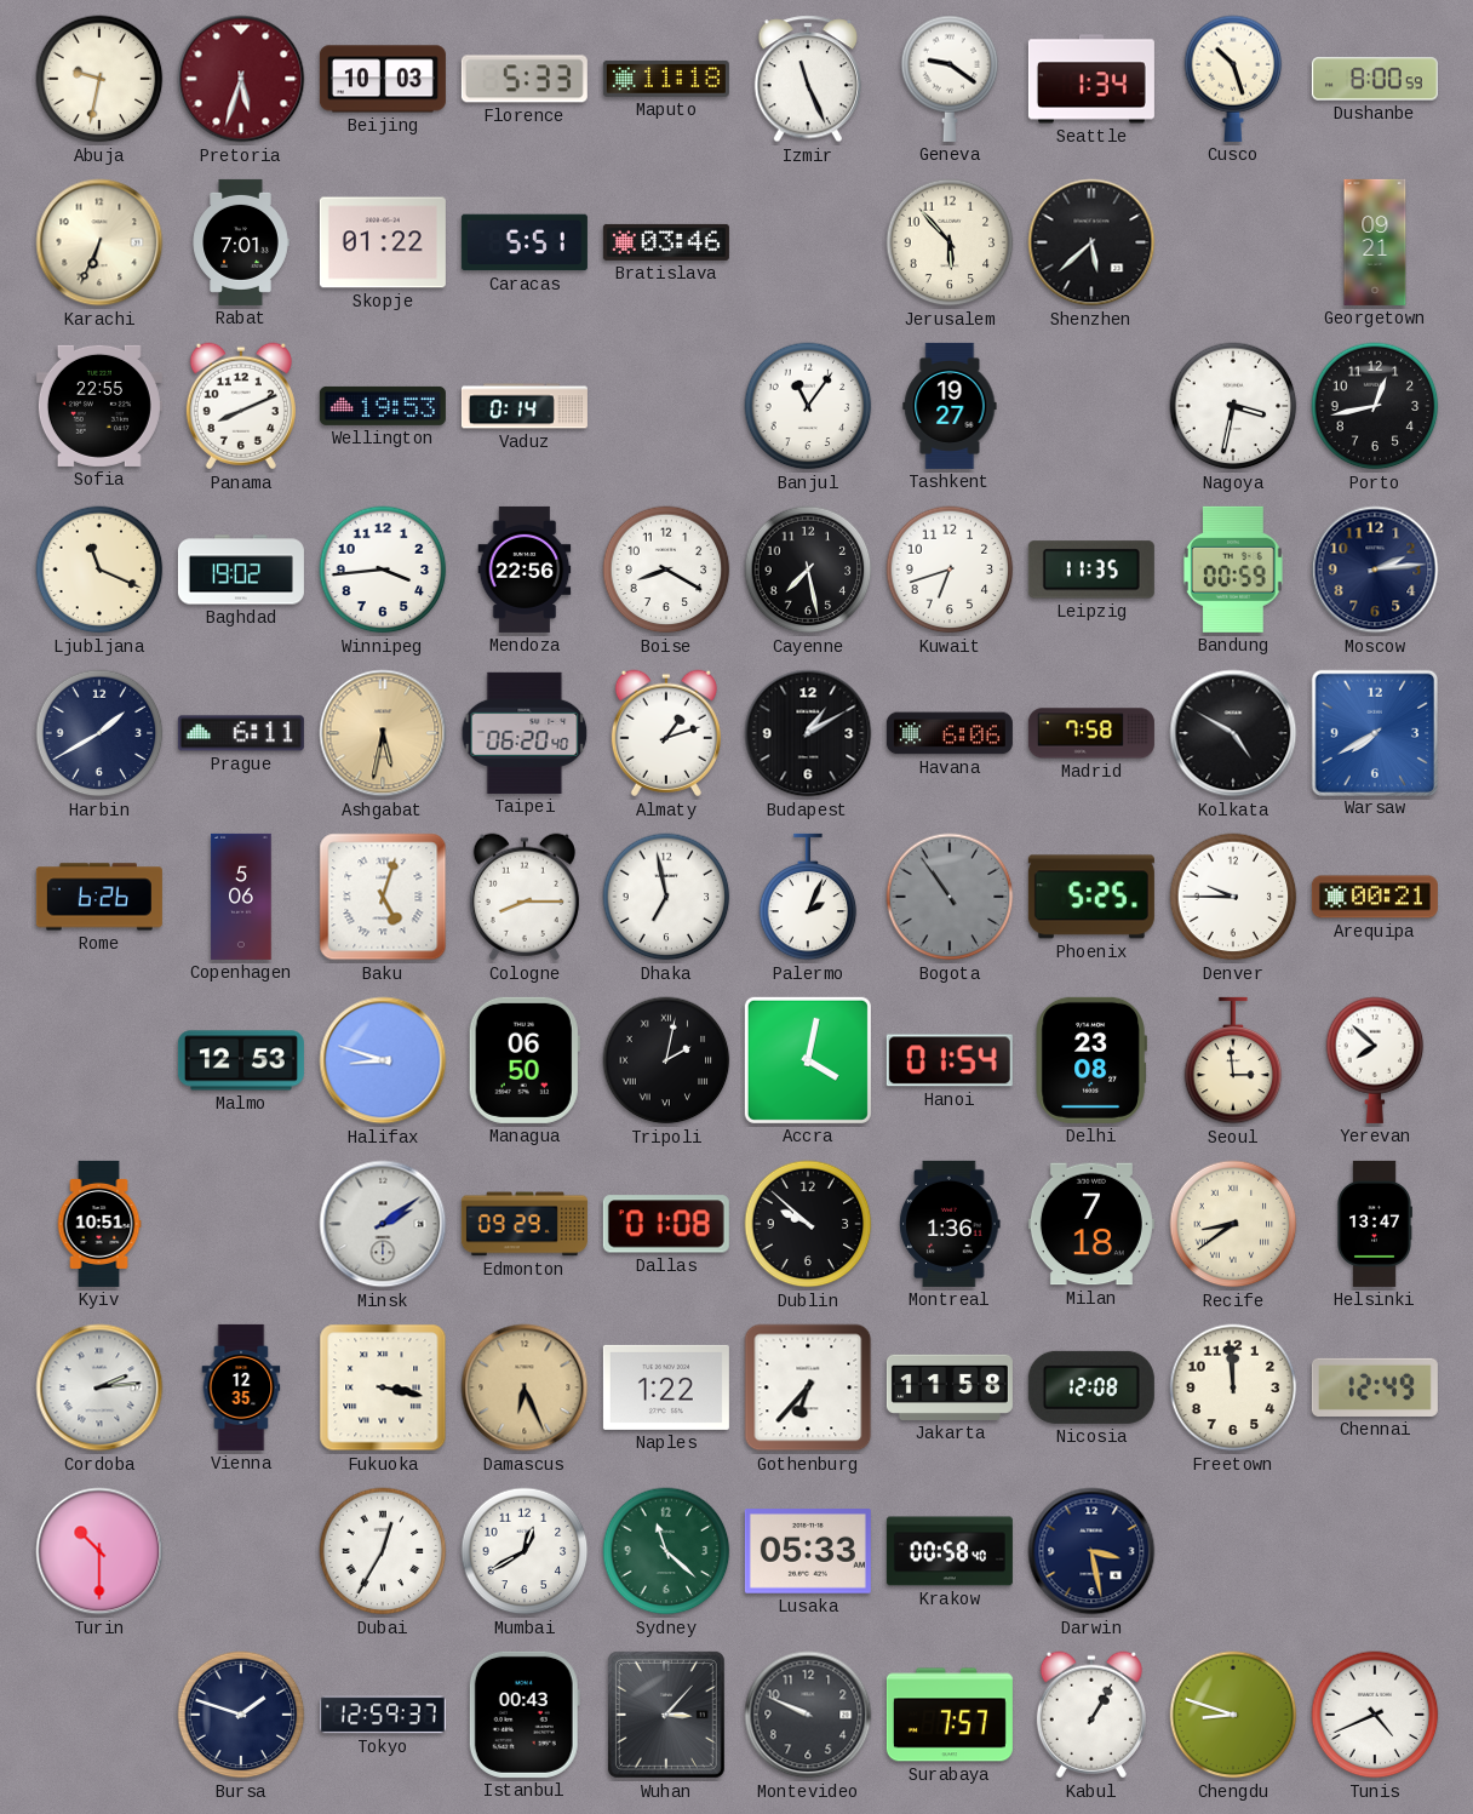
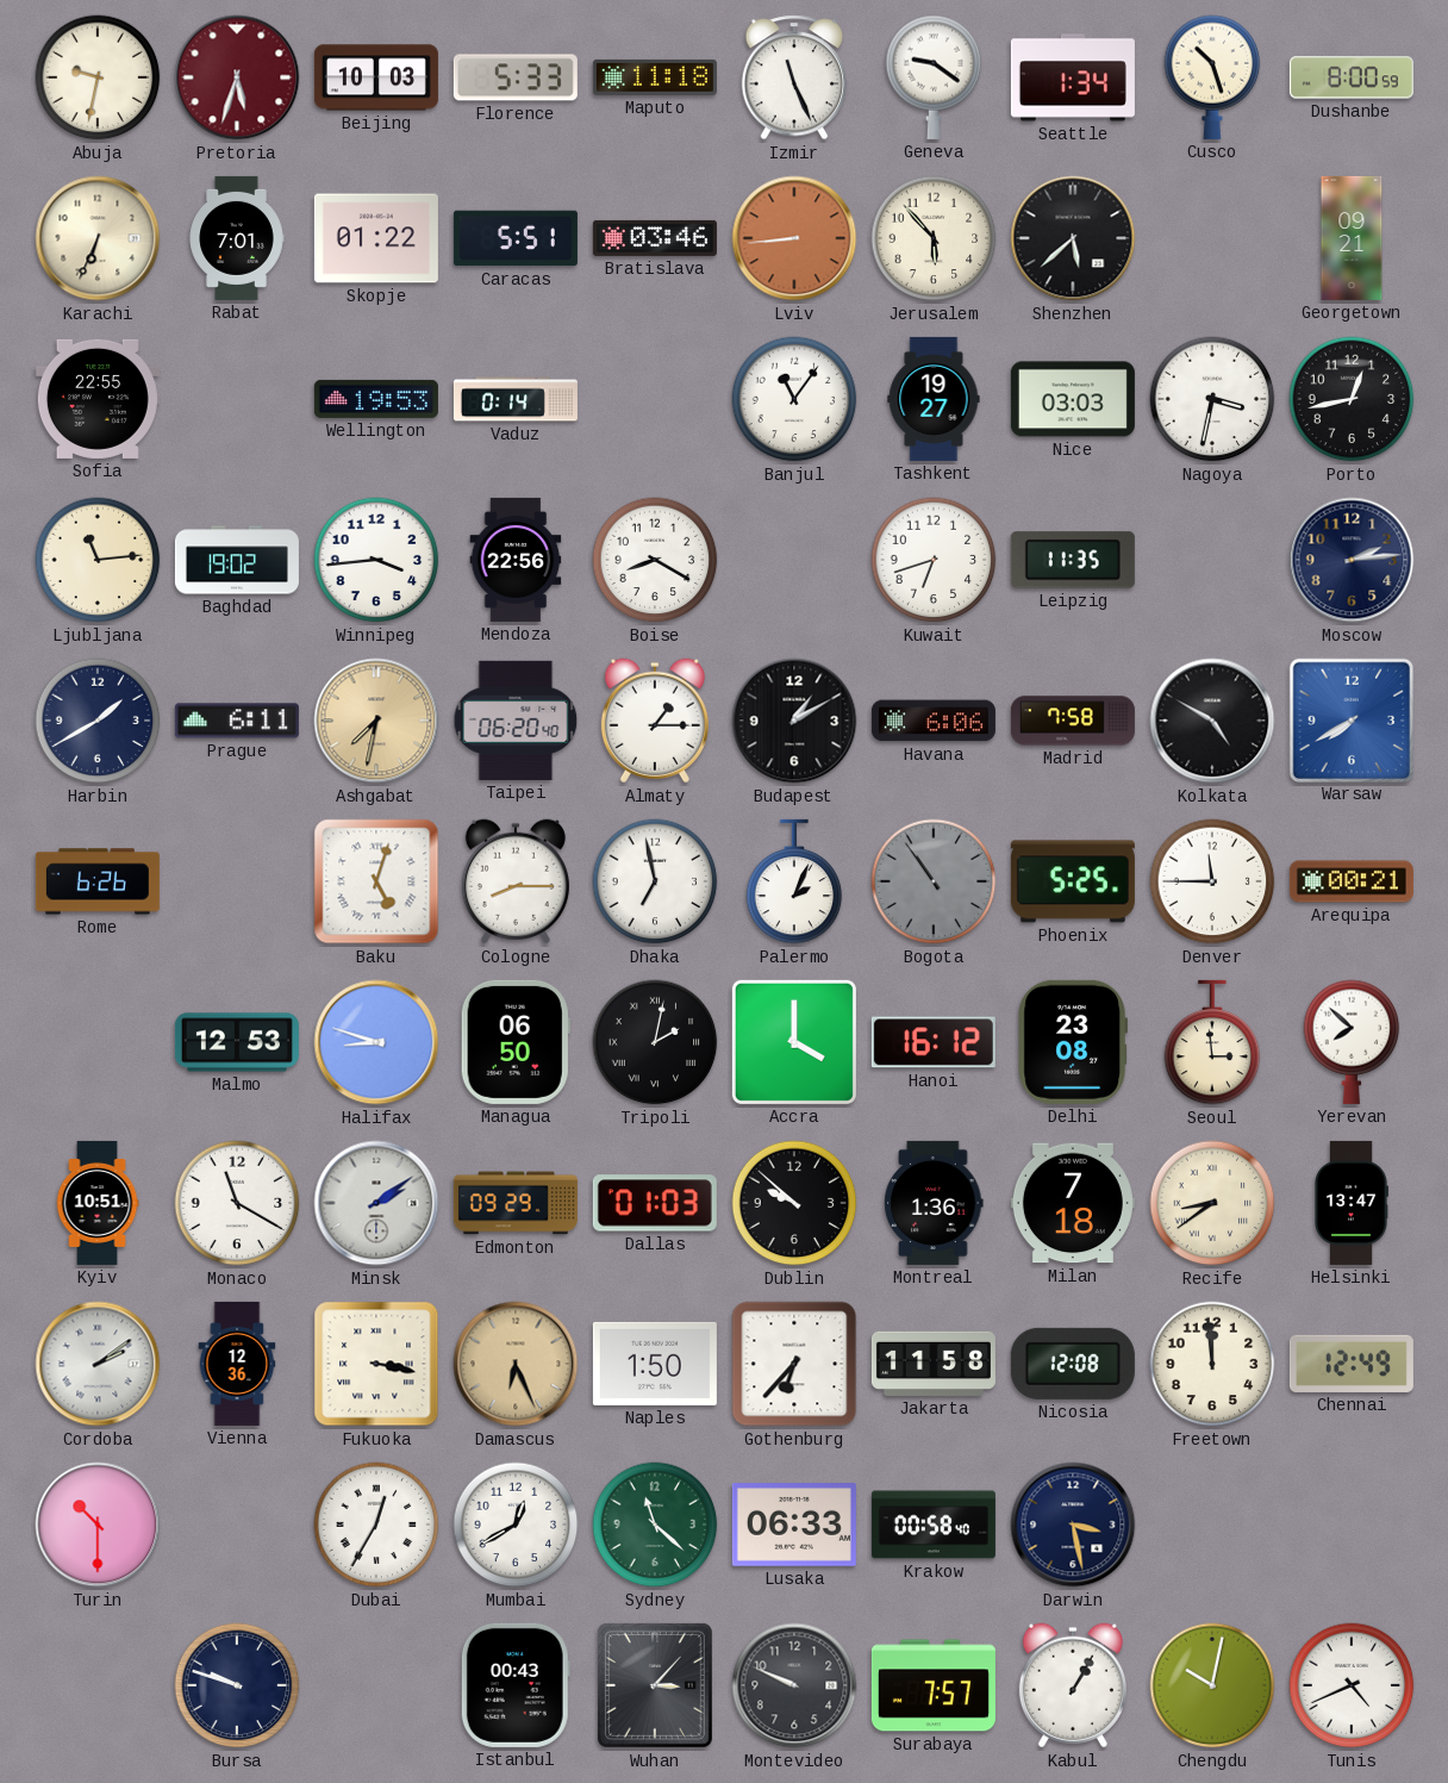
Lviv: none -> 8:44
Panama: 8:11 -> none
Nice: none -> 03:03
Ljubljana: 11:19 -> 11:14
Cayenne: 7:28 -> none
Bandung: 00:59 -> none
Ashgabat: 5:32 -> 7:32
Almaty: 1:12 -> 1:15
Copenhagen: 5:06 -> none
Denver: 9:45 -> 11:45
Accra: 4:02 -> 4:00
Hanoi: 01:54 -> 16:12
Monaco: none -> 11:20
Dallas: 01:08 -> 01:03
Cordoba: 2:14 -> 2:09
Vienna: 12:35 -> 12:36
Naples: 1:22 -> 1:50
Lusaka: 05:33 -> 06:33
Bursa: 1:48 -> 9:48
Tokyo: 12:59 -> none
Chengdu: 8:48 -> 10:02
